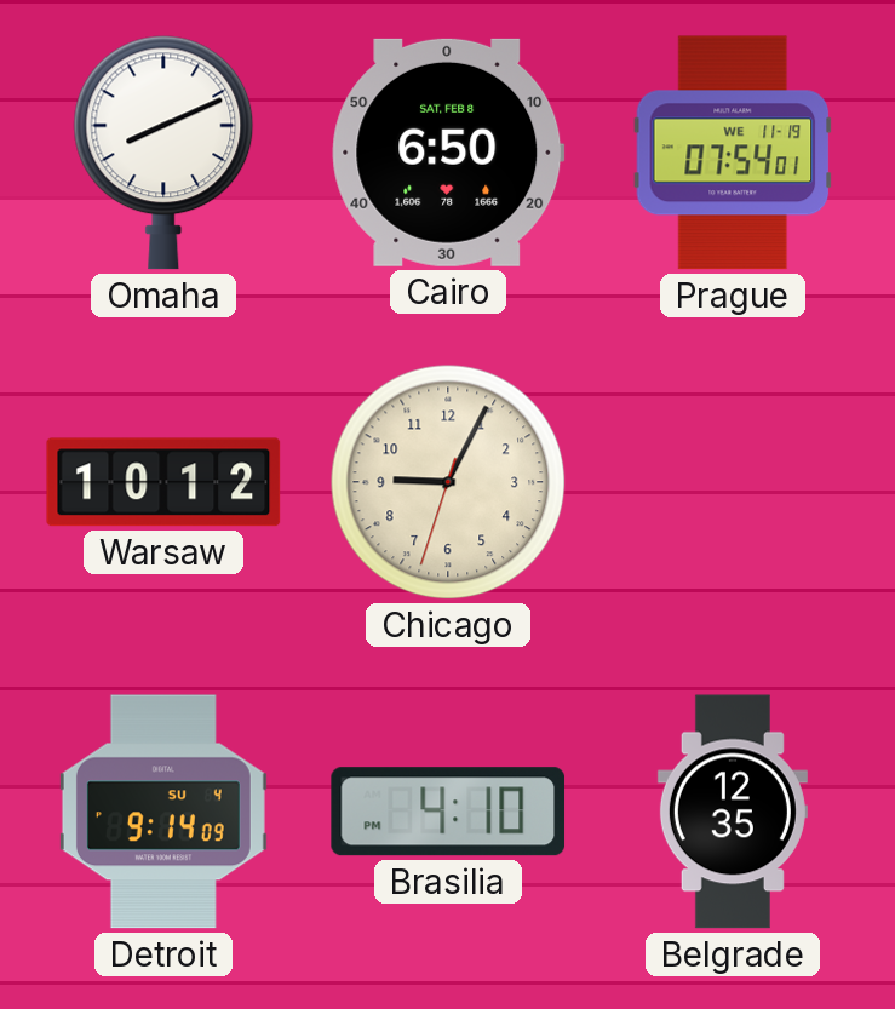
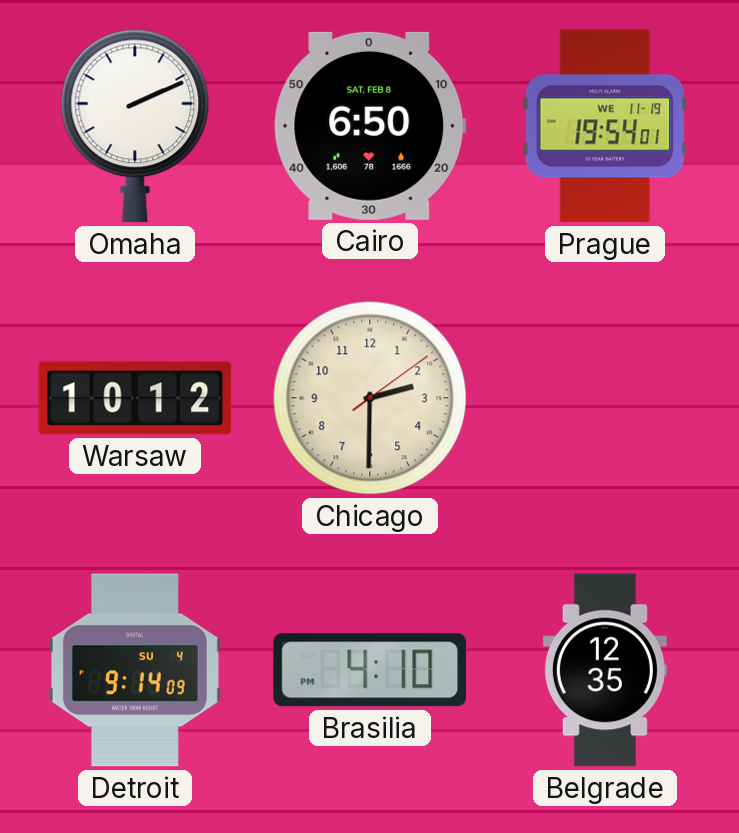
Omaha: 8:11 -> 2:11
Prague: 07:54 -> 19:54
Chicago: 9:04 -> 2:30
